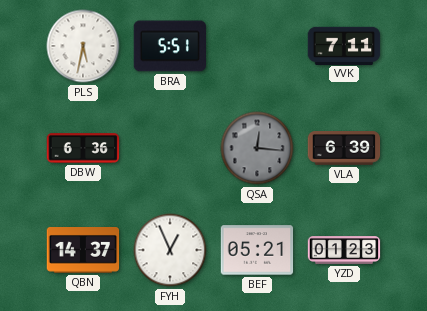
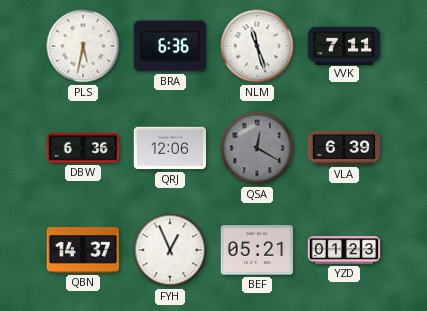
BRA: 5:51 -> 6:36
NLM: none -> 11:27
QRJ: none -> 12:06
QSA: 12:16 -> 12:20
